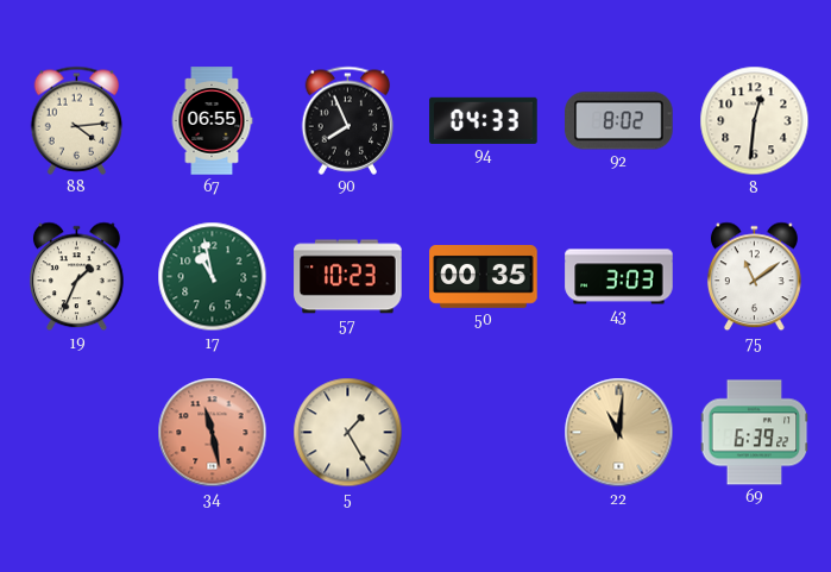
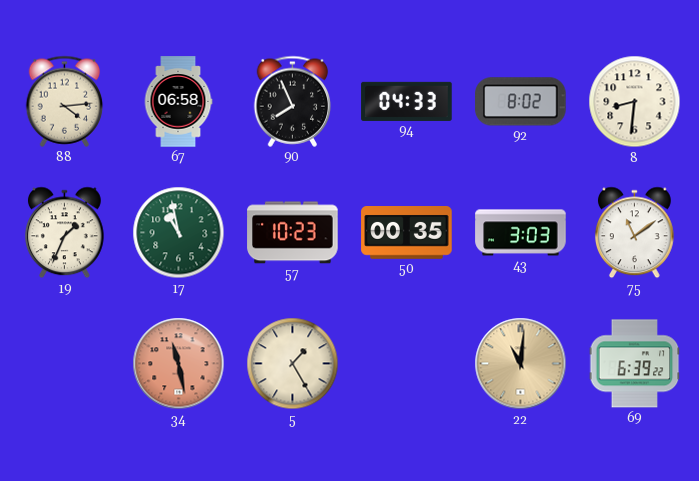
67: 06:55 -> 06:58
8: 12:31 -> 8:31
